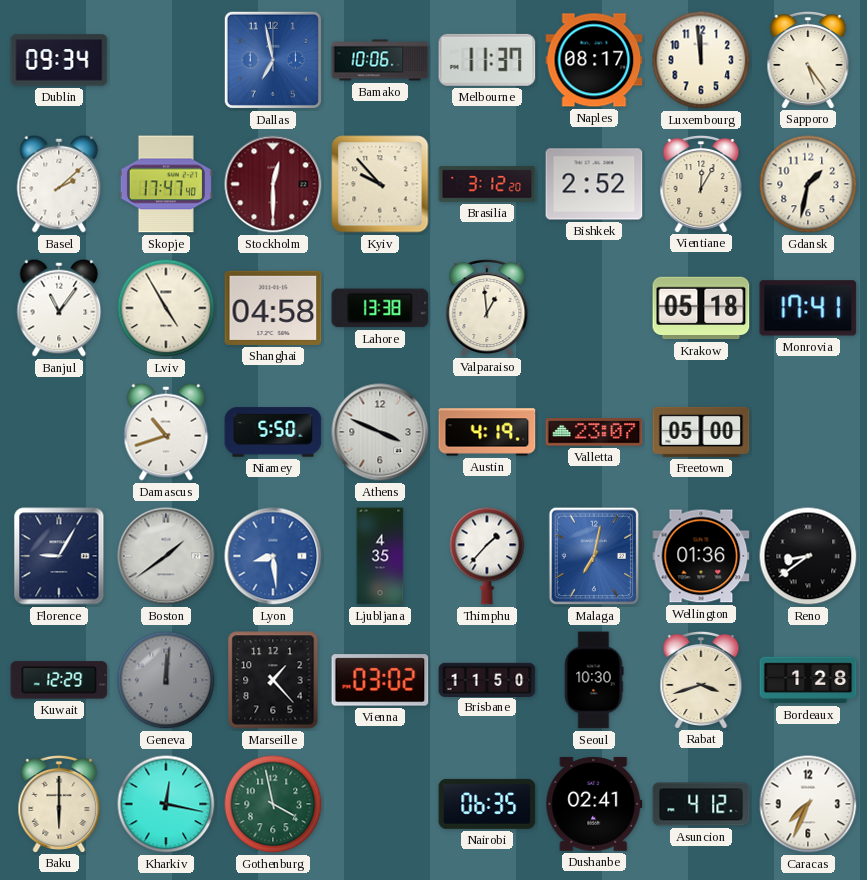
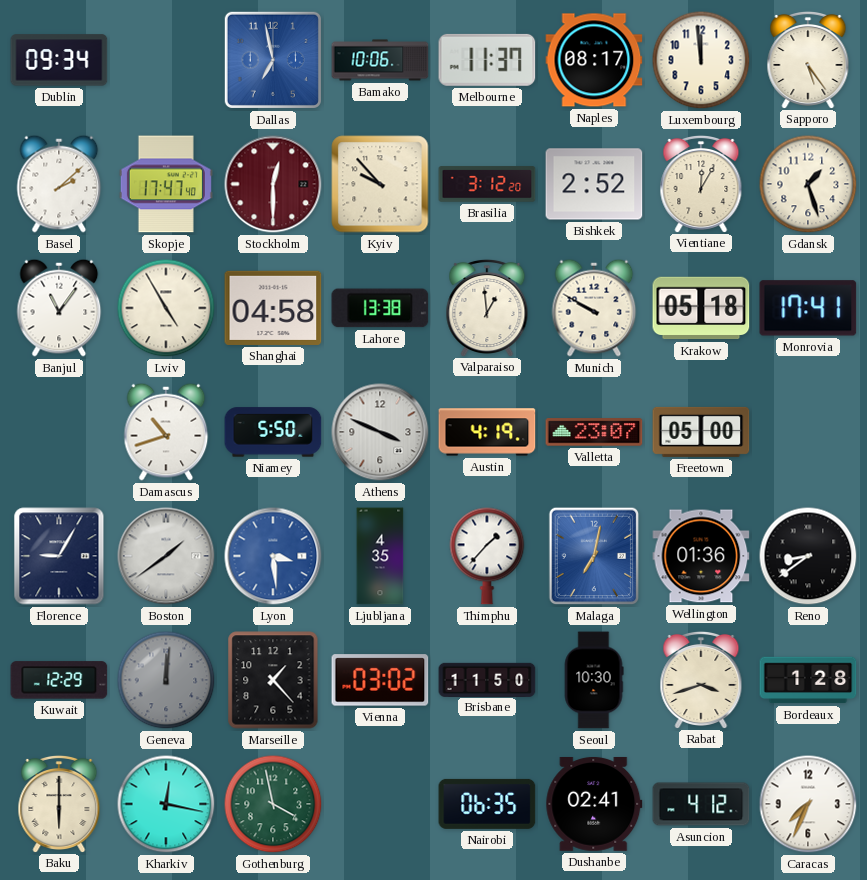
Gdansk: 1:32 -> 1:27
Munich: none -> 9:50
Lyon: 8:29 -> 3:29
